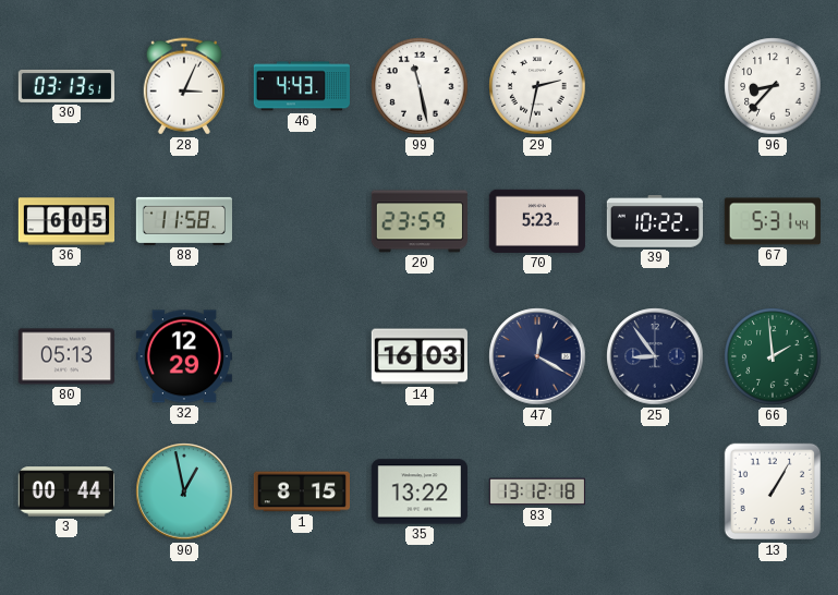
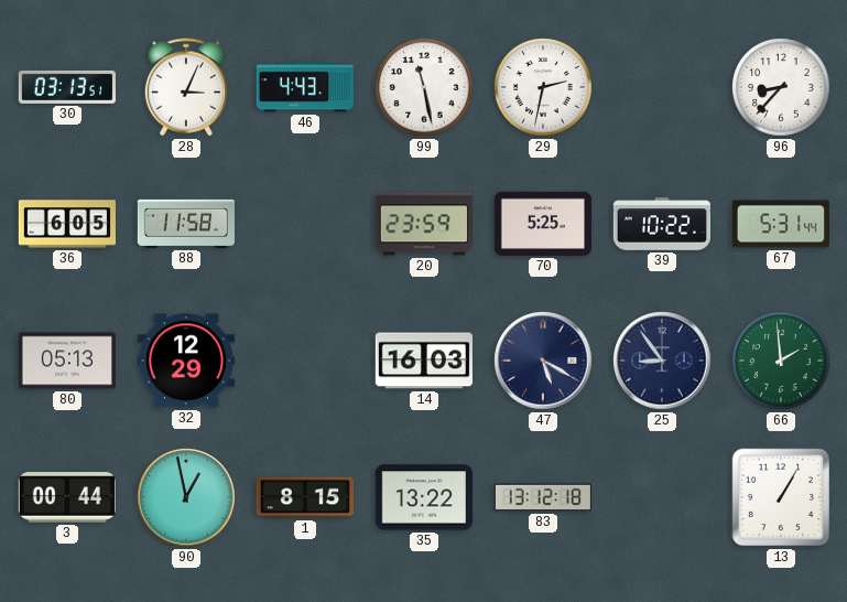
70: 5:23 -> 5:25
47: 12:20 -> 5:20
